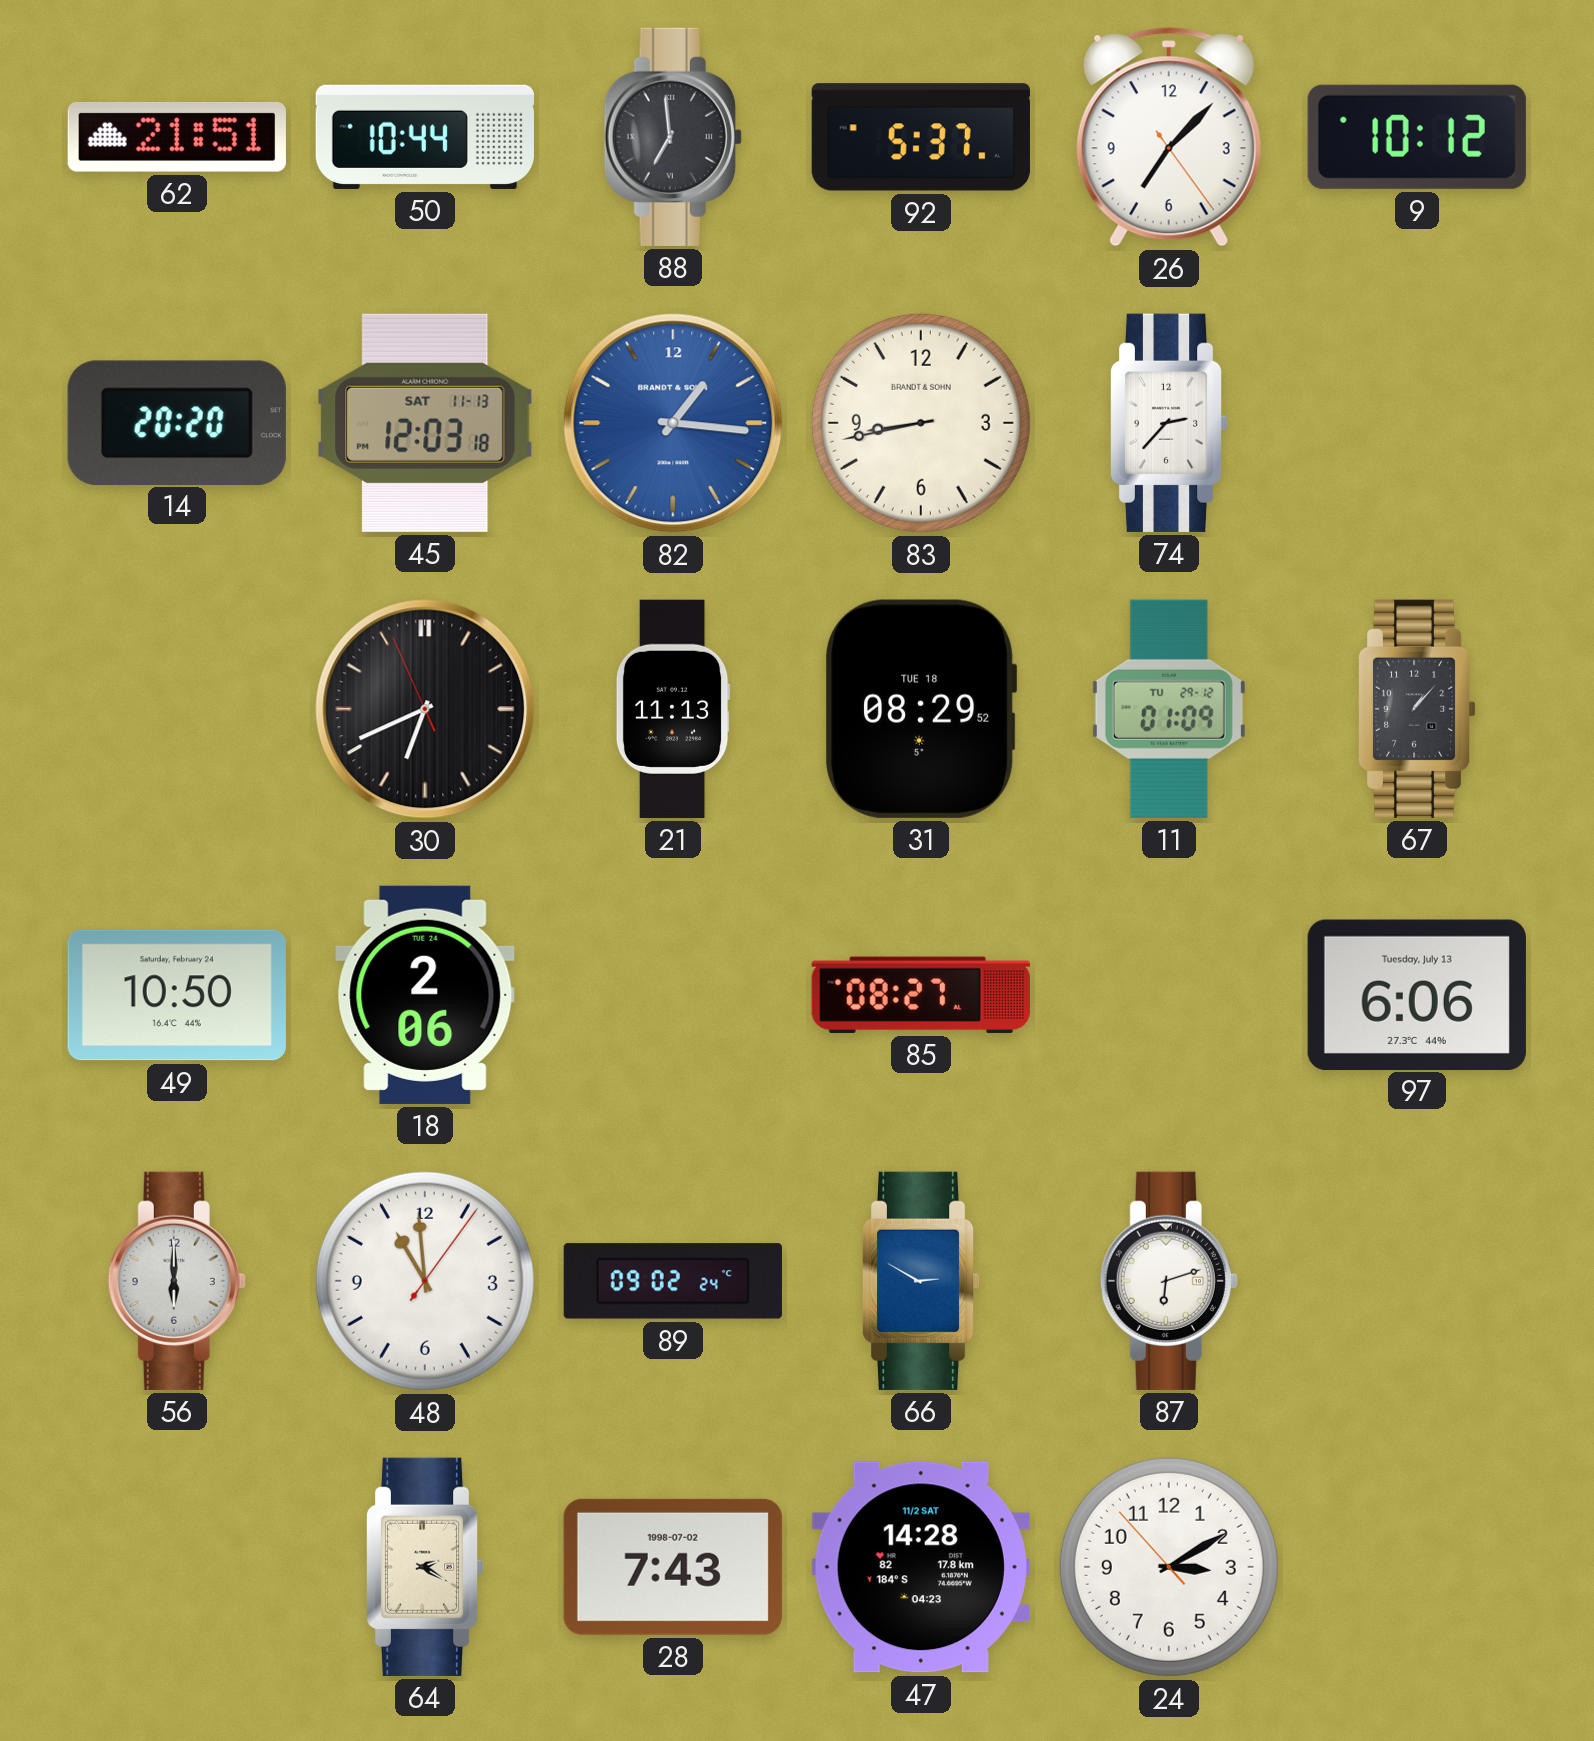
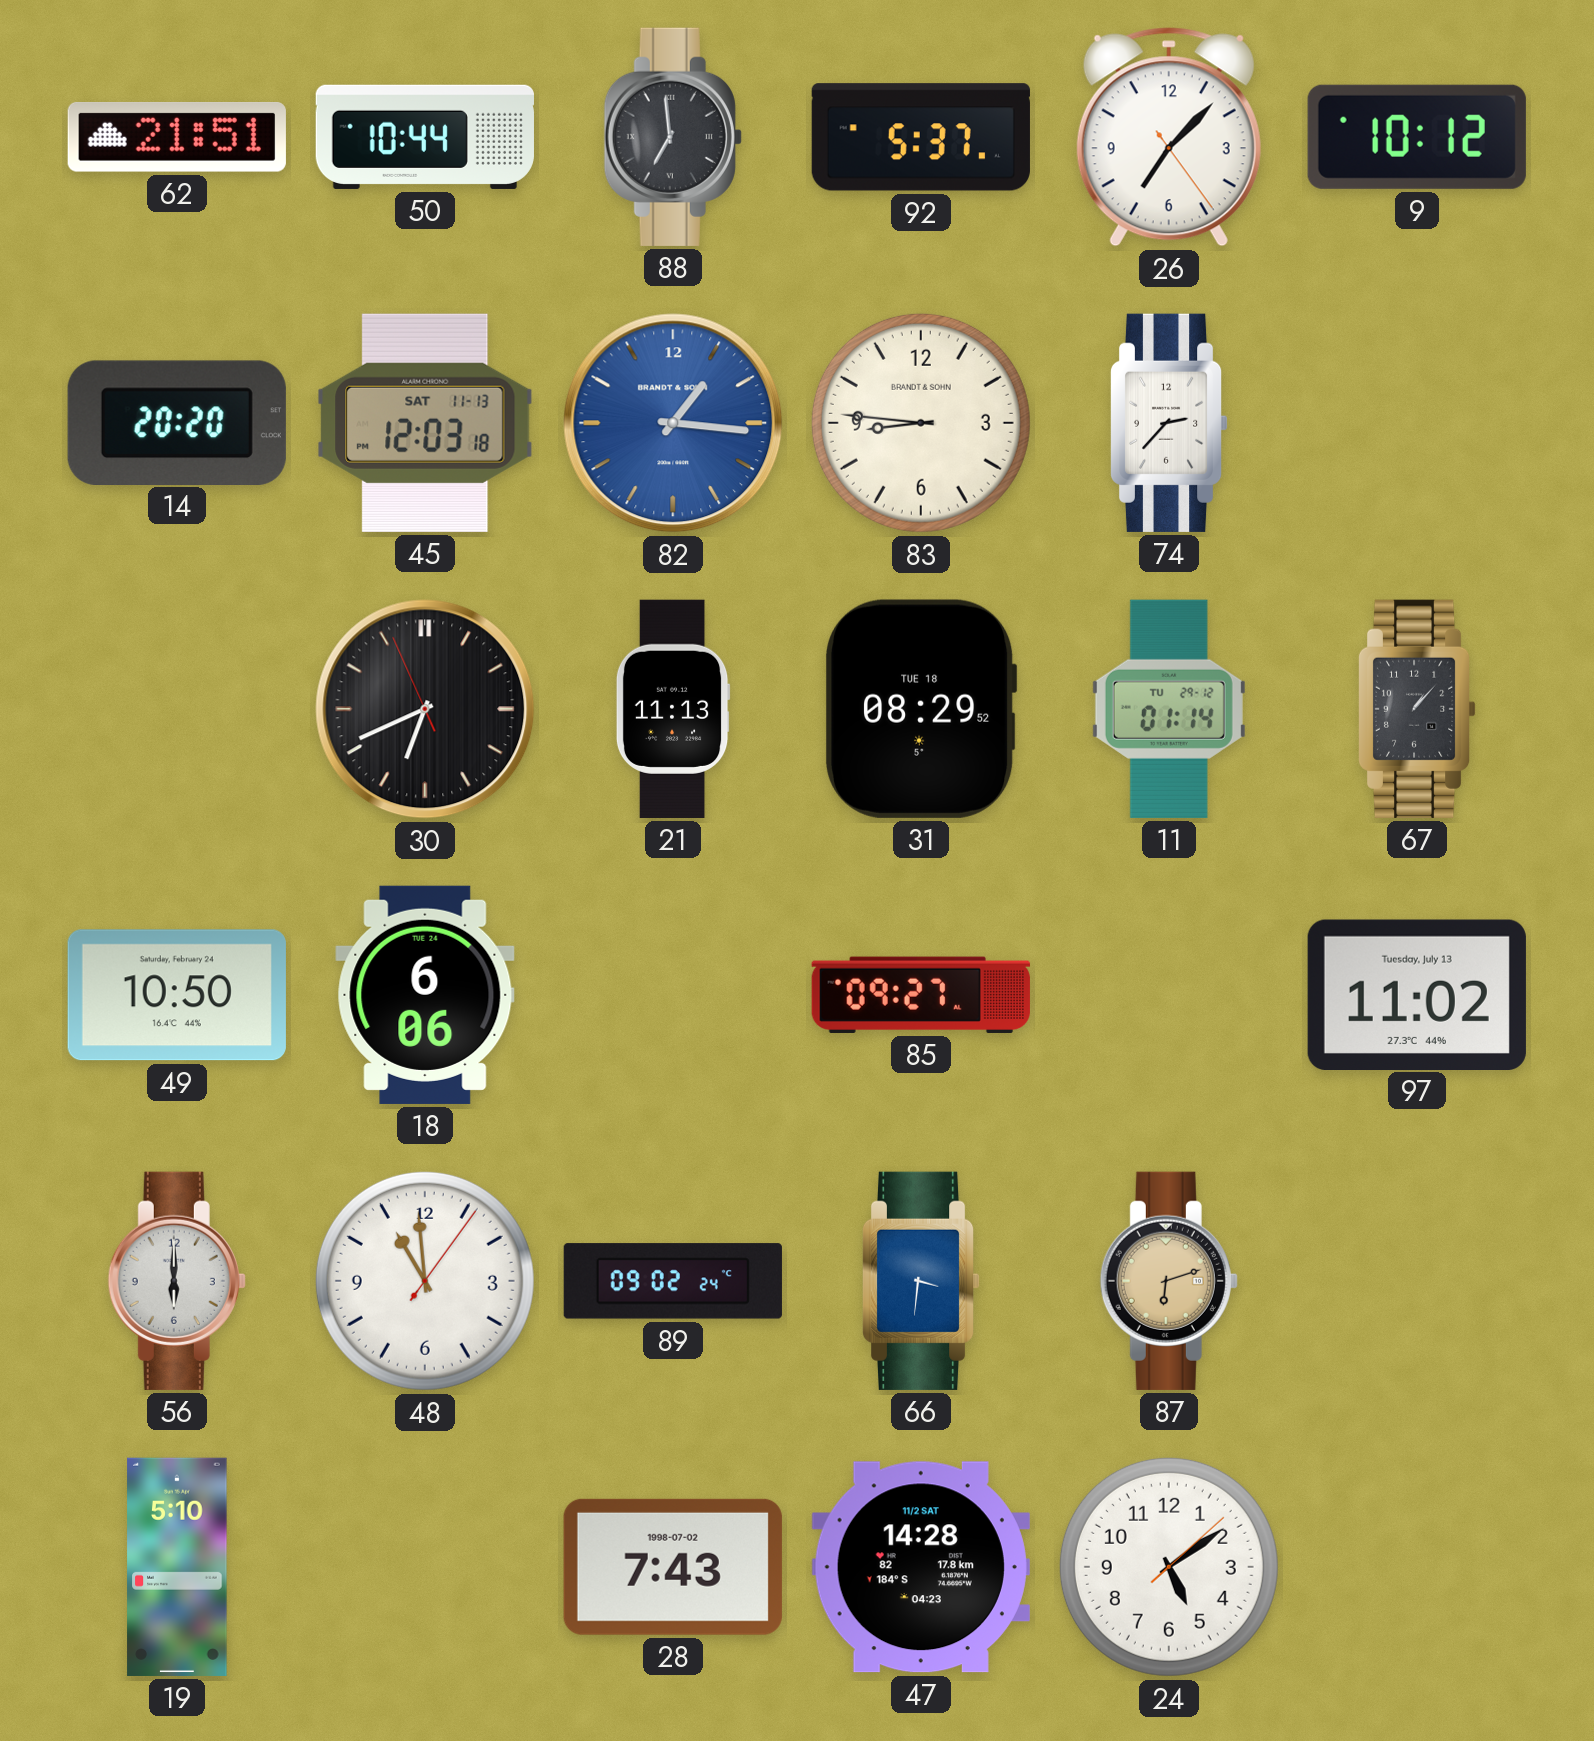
83: 8:43 -> 8:46
11: 01:09 -> 01:14
18: 2:06 -> 6:06
85: 08:27 -> 09:27
97: 6:06 -> 11:02
66: 2:50 -> 3:31
87 dial: white -> champagne
19: none -> 5:10
64: 2:20 -> none
24: 3:09 -> 5:09
